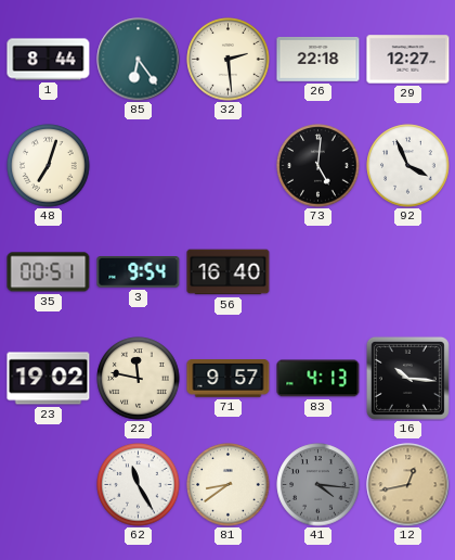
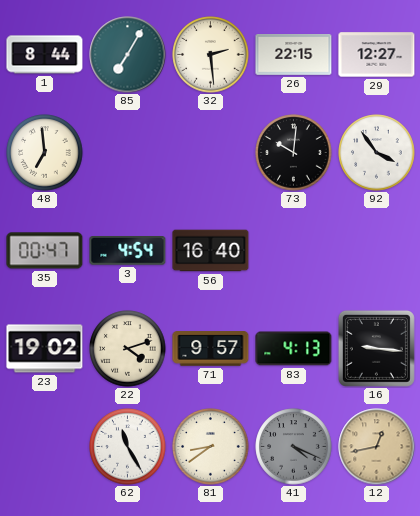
85: 6:24 -> 7:05
26: 22:18 -> 22:15
48: 7:03 -> 6:59
73: 5:01 -> 10:01
92: 3:56 -> 3:54
35: 00:51 -> 00:47
3: 9:54 -> 4:54
22: 11:47 -> 4:12
16: 10:16 -> 9:16
41: 4:16 -> 4:19
